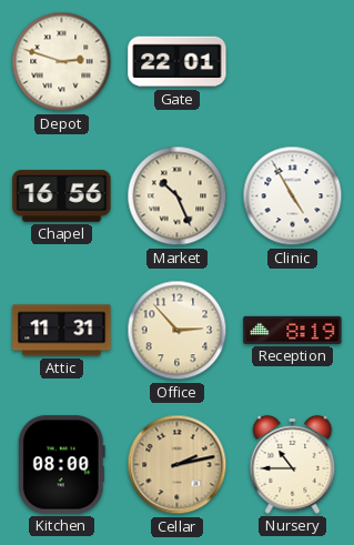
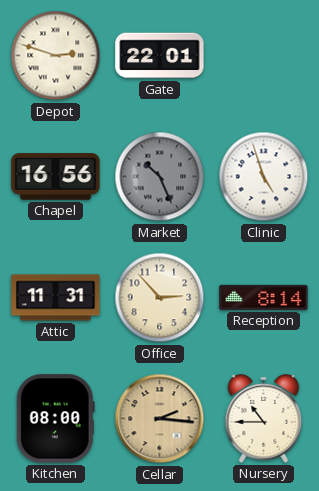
Market dial: cream -> grey
Clinic: 4:55 -> 4:57
Reception: 8:19 -> 8:14
Cellar: 2:13 -> 2:16
